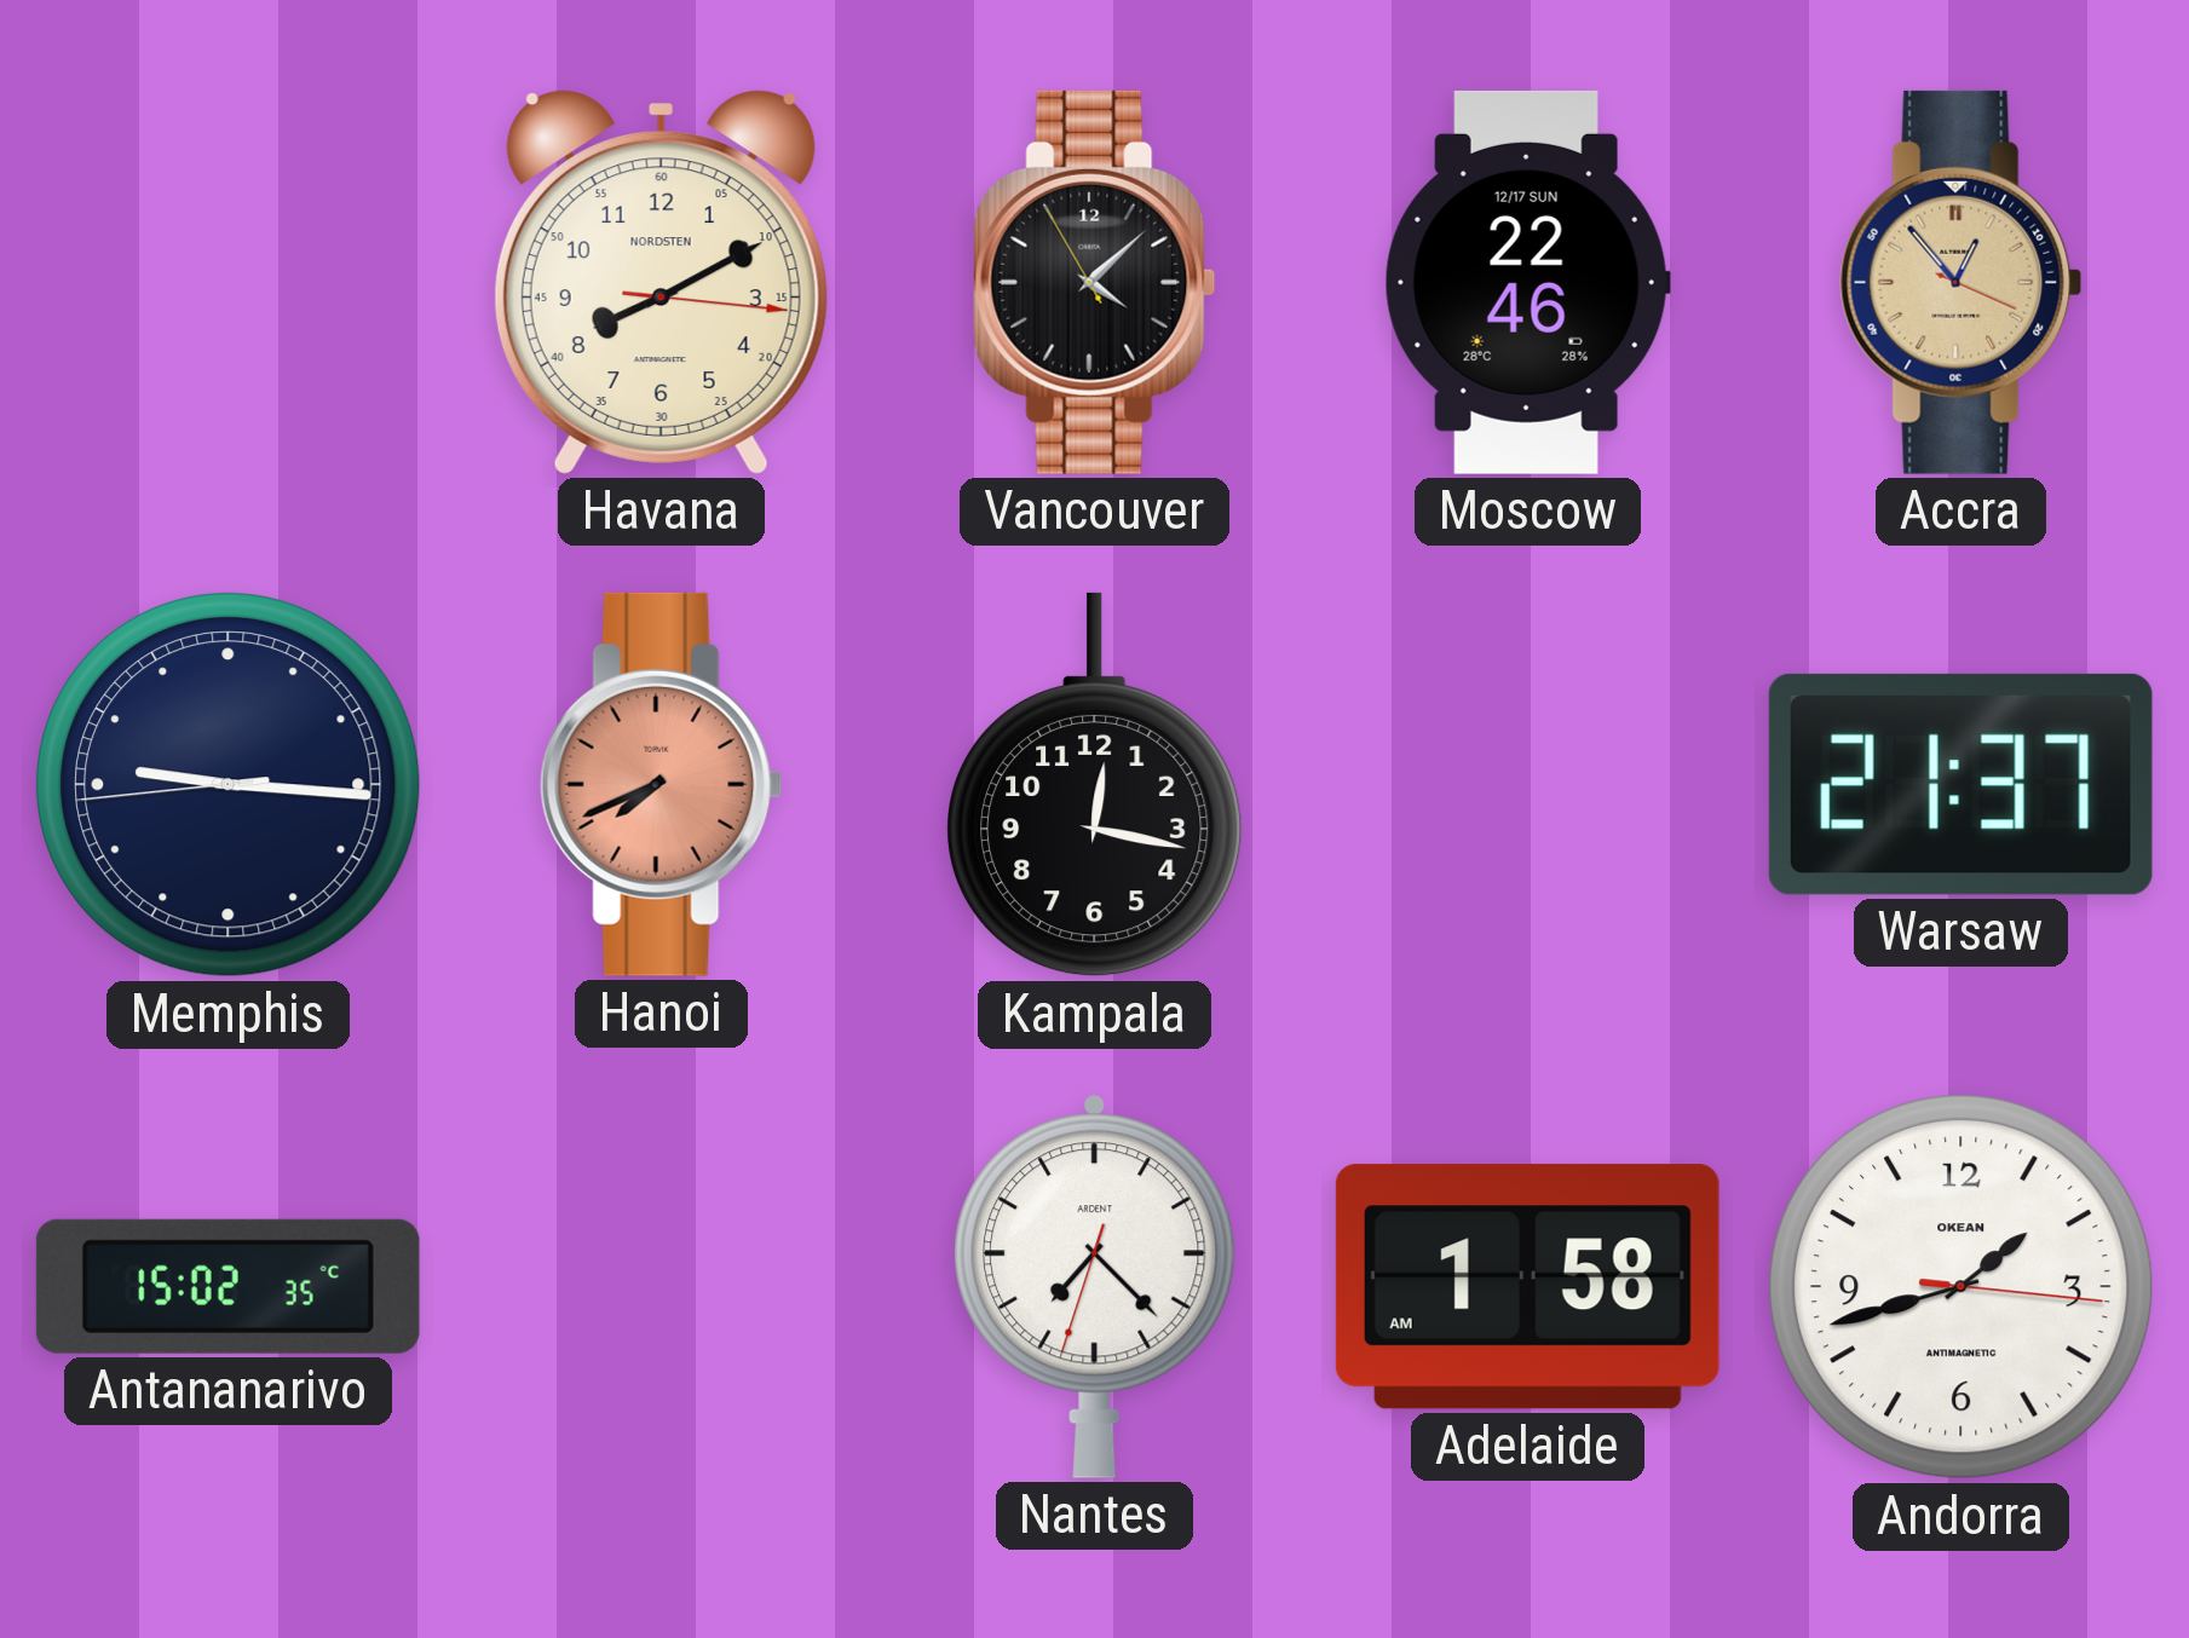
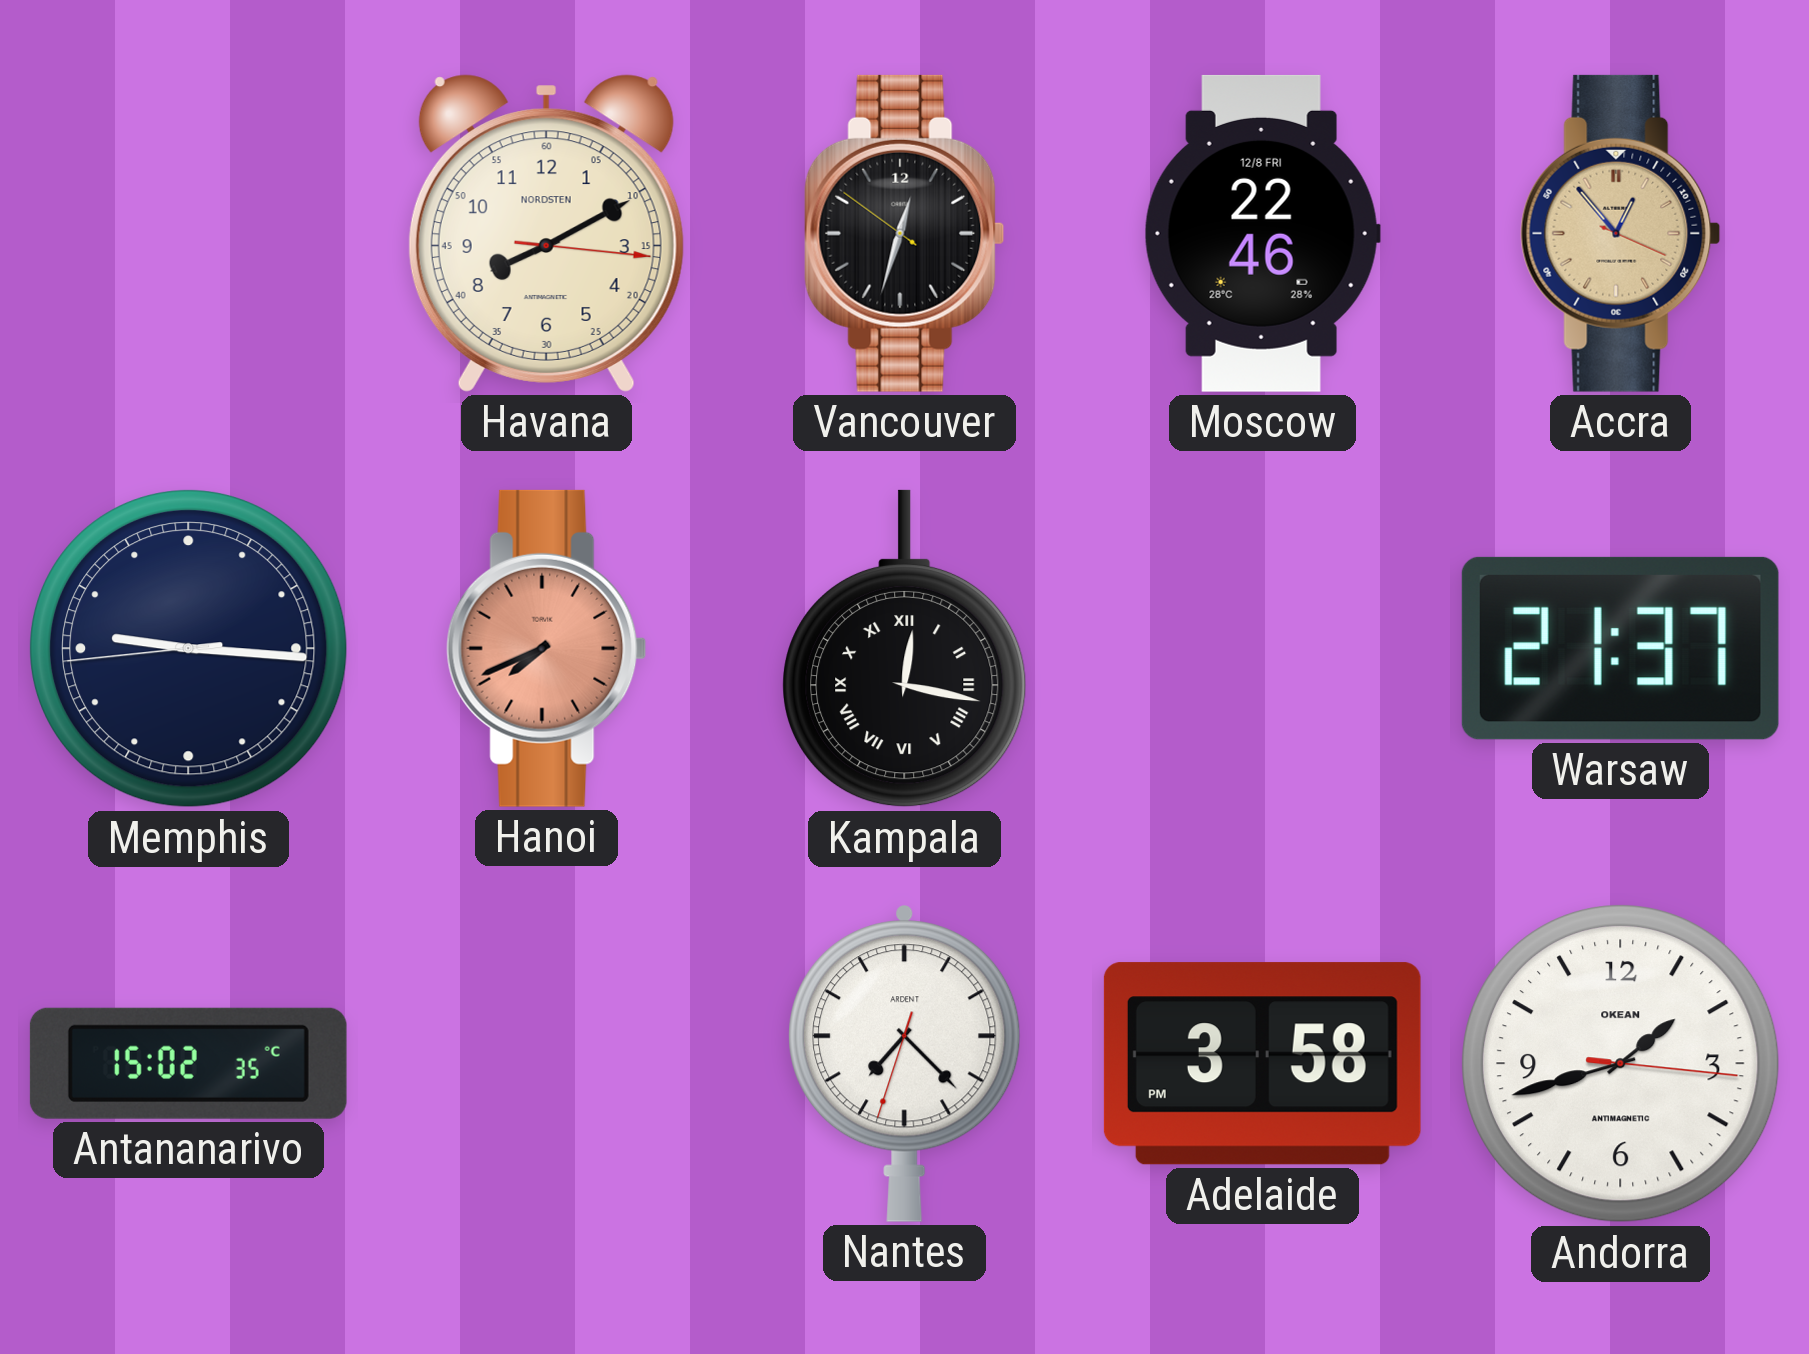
Vancouver: 4:07 -> 12:32
Moscow date: 12/17 SUN -> 12/8 FRI
Kampala numerals: Arabic -> Roman
Adelaide: 1:58 -> 3:58
